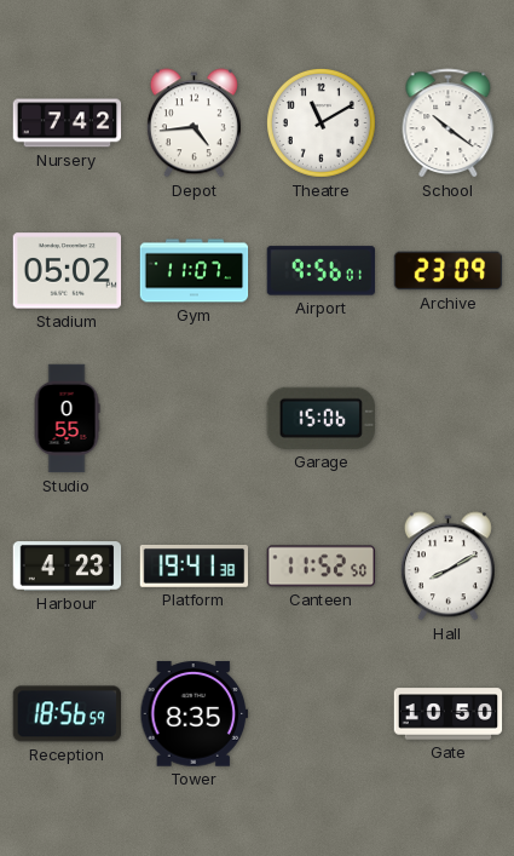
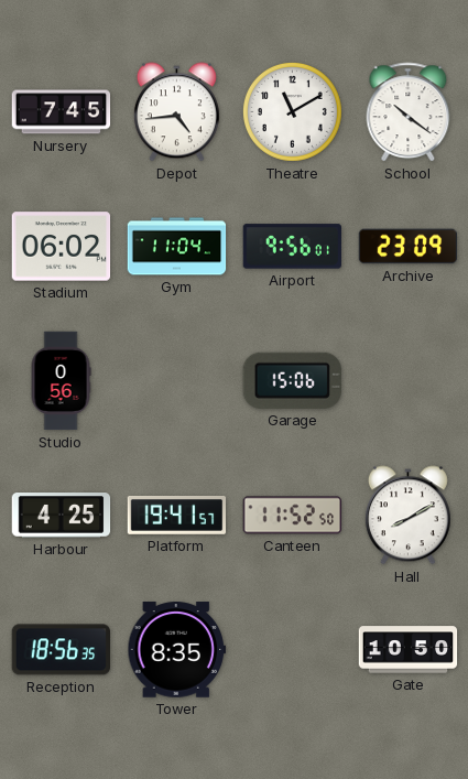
Nursery: 7:42 -> 7:45
Stadium: 05:02 -> 06:02
Gym: 11:07 -> 11:04
Studio: 0:55 -> 0:56
Harbour: 4:23 -> 4:25
Platform: 19:41:38 -> 19:41:57
Reception: 18:56:59 -> 18:56:35
